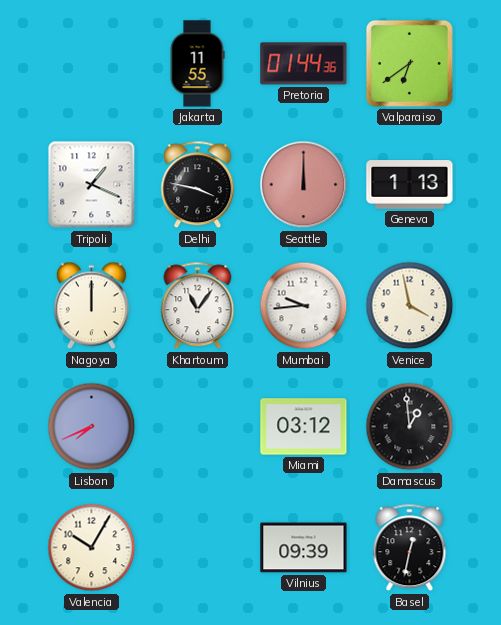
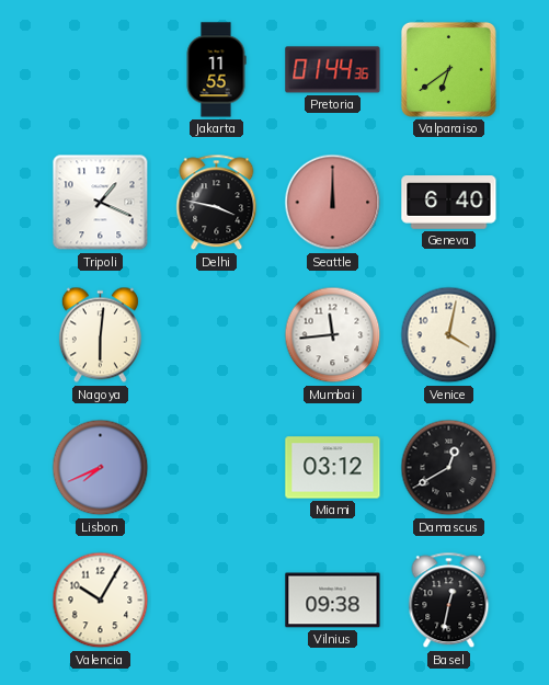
Geneva: 1:13 -> 6:40
Nagoya: 12:00 -> 6:01
Khartoum: 11:06 -> none
Mumbai: 9:44 -> 11:44
Venice: 3:58 -> 4:02
Damascus: 12:59 -> 12:40
Vilnius: 09:39 -> 09:38
